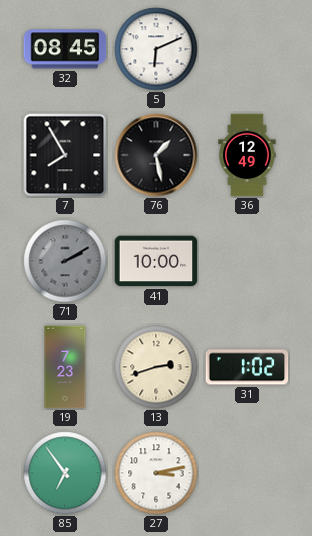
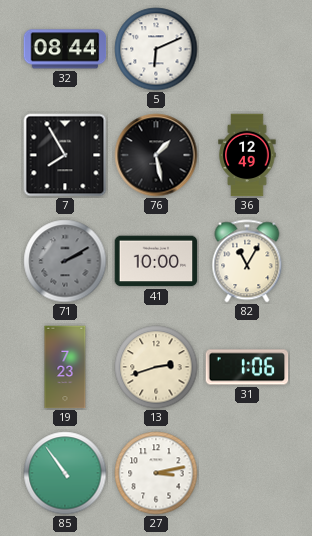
32: 08:45 -> 08:44
82: none -> 11:05
31: 1:02 -> 1:06
85: 6:54 -> 10:54
